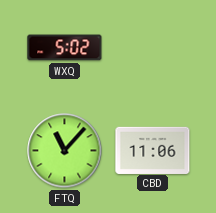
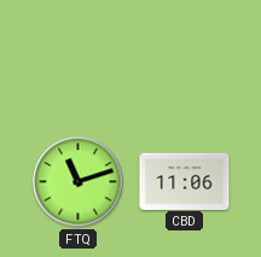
WXQ: 5:02 -> none
FTQ: 11:07 -> 11:12
